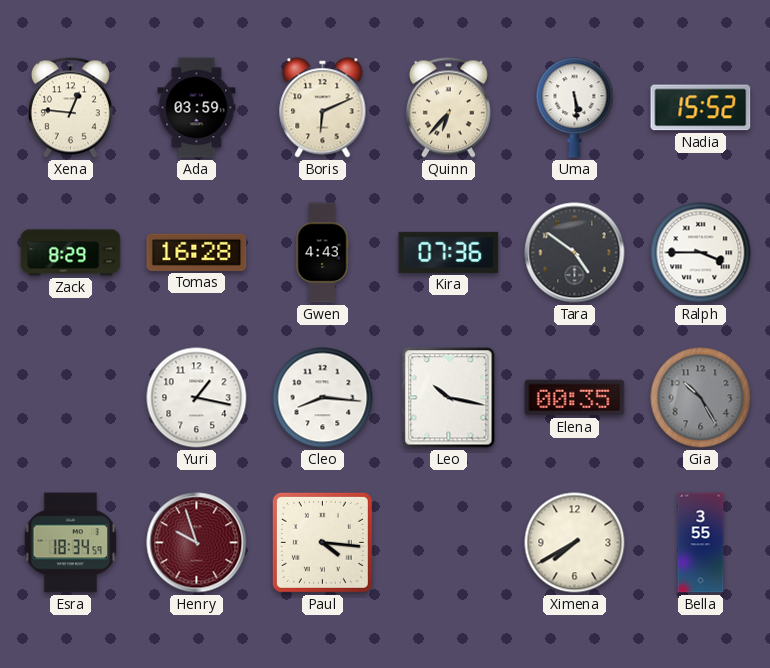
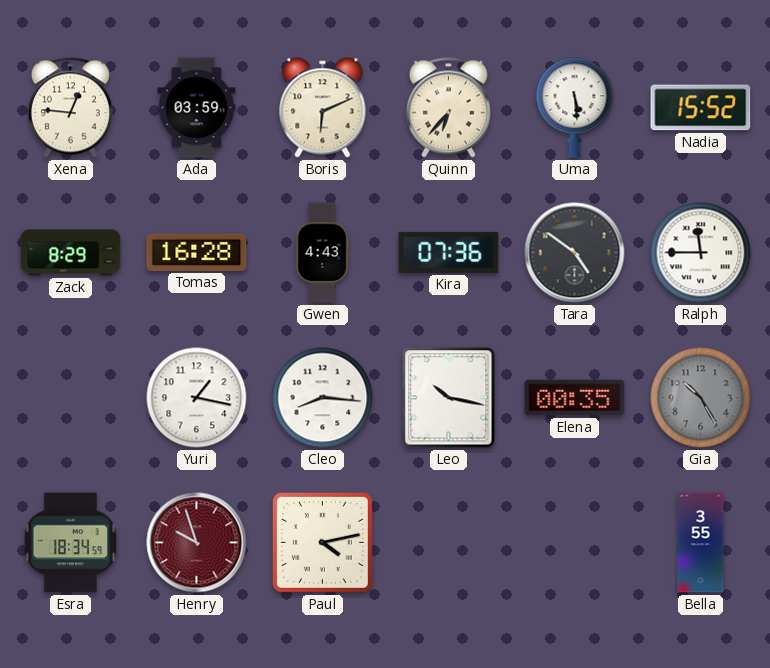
Ralph: 3:45 -> 11:45
Paul: 4:16 -> 4:13
Ximena: 7:40 -> none
